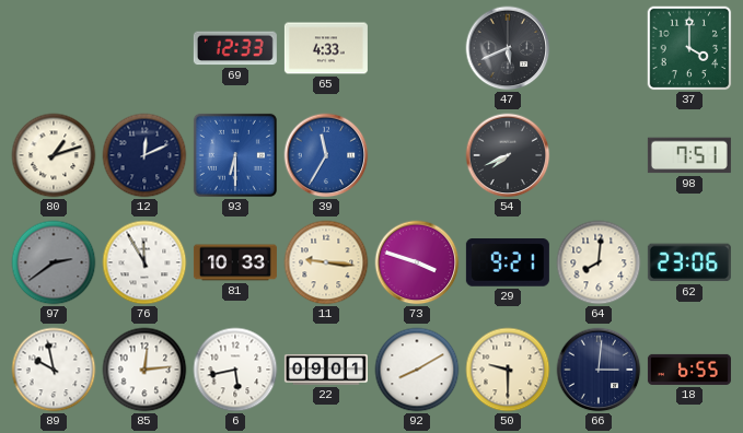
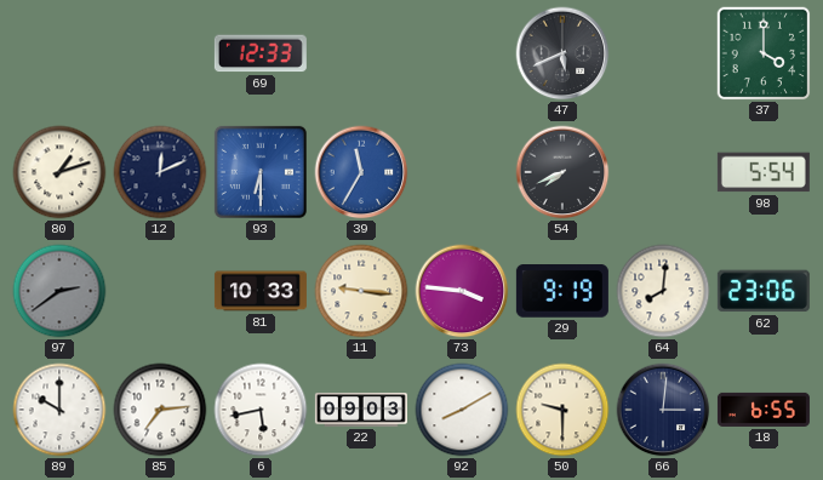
65: 4:33 -> none
98: 7:51 -> 5:54
76: 11:55 -> none
73: 3:48 -> 3:46
29: 9:21 -> 9:19
89: 9:58 -> 10:00
85: 12:14 -> 7:14
22: 09:01 -> 09:03
